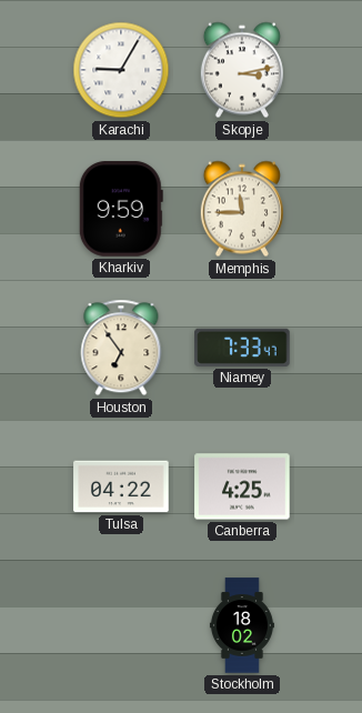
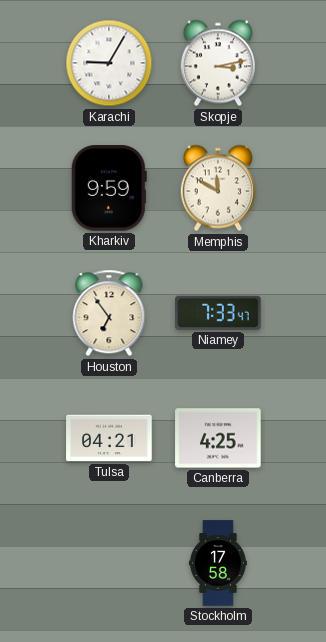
Memphis: 11:45 -> 11:50
Tulsa: 04:22 -> 04:21
Stockholm: 18:02 -> 17:58
